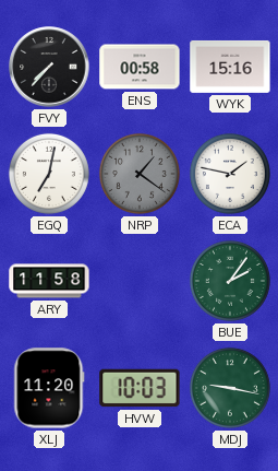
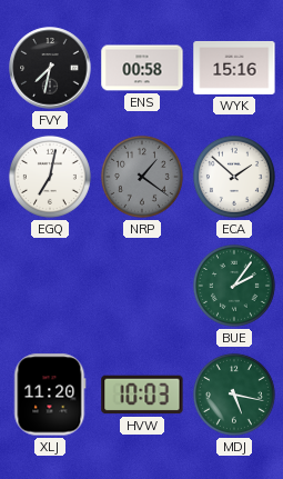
FVY: 7:37 -> 7:32
ECA: 1:47 -> 1:52
ARY: 11:58 -> none
MDJ: 9:17 -> 5:17
